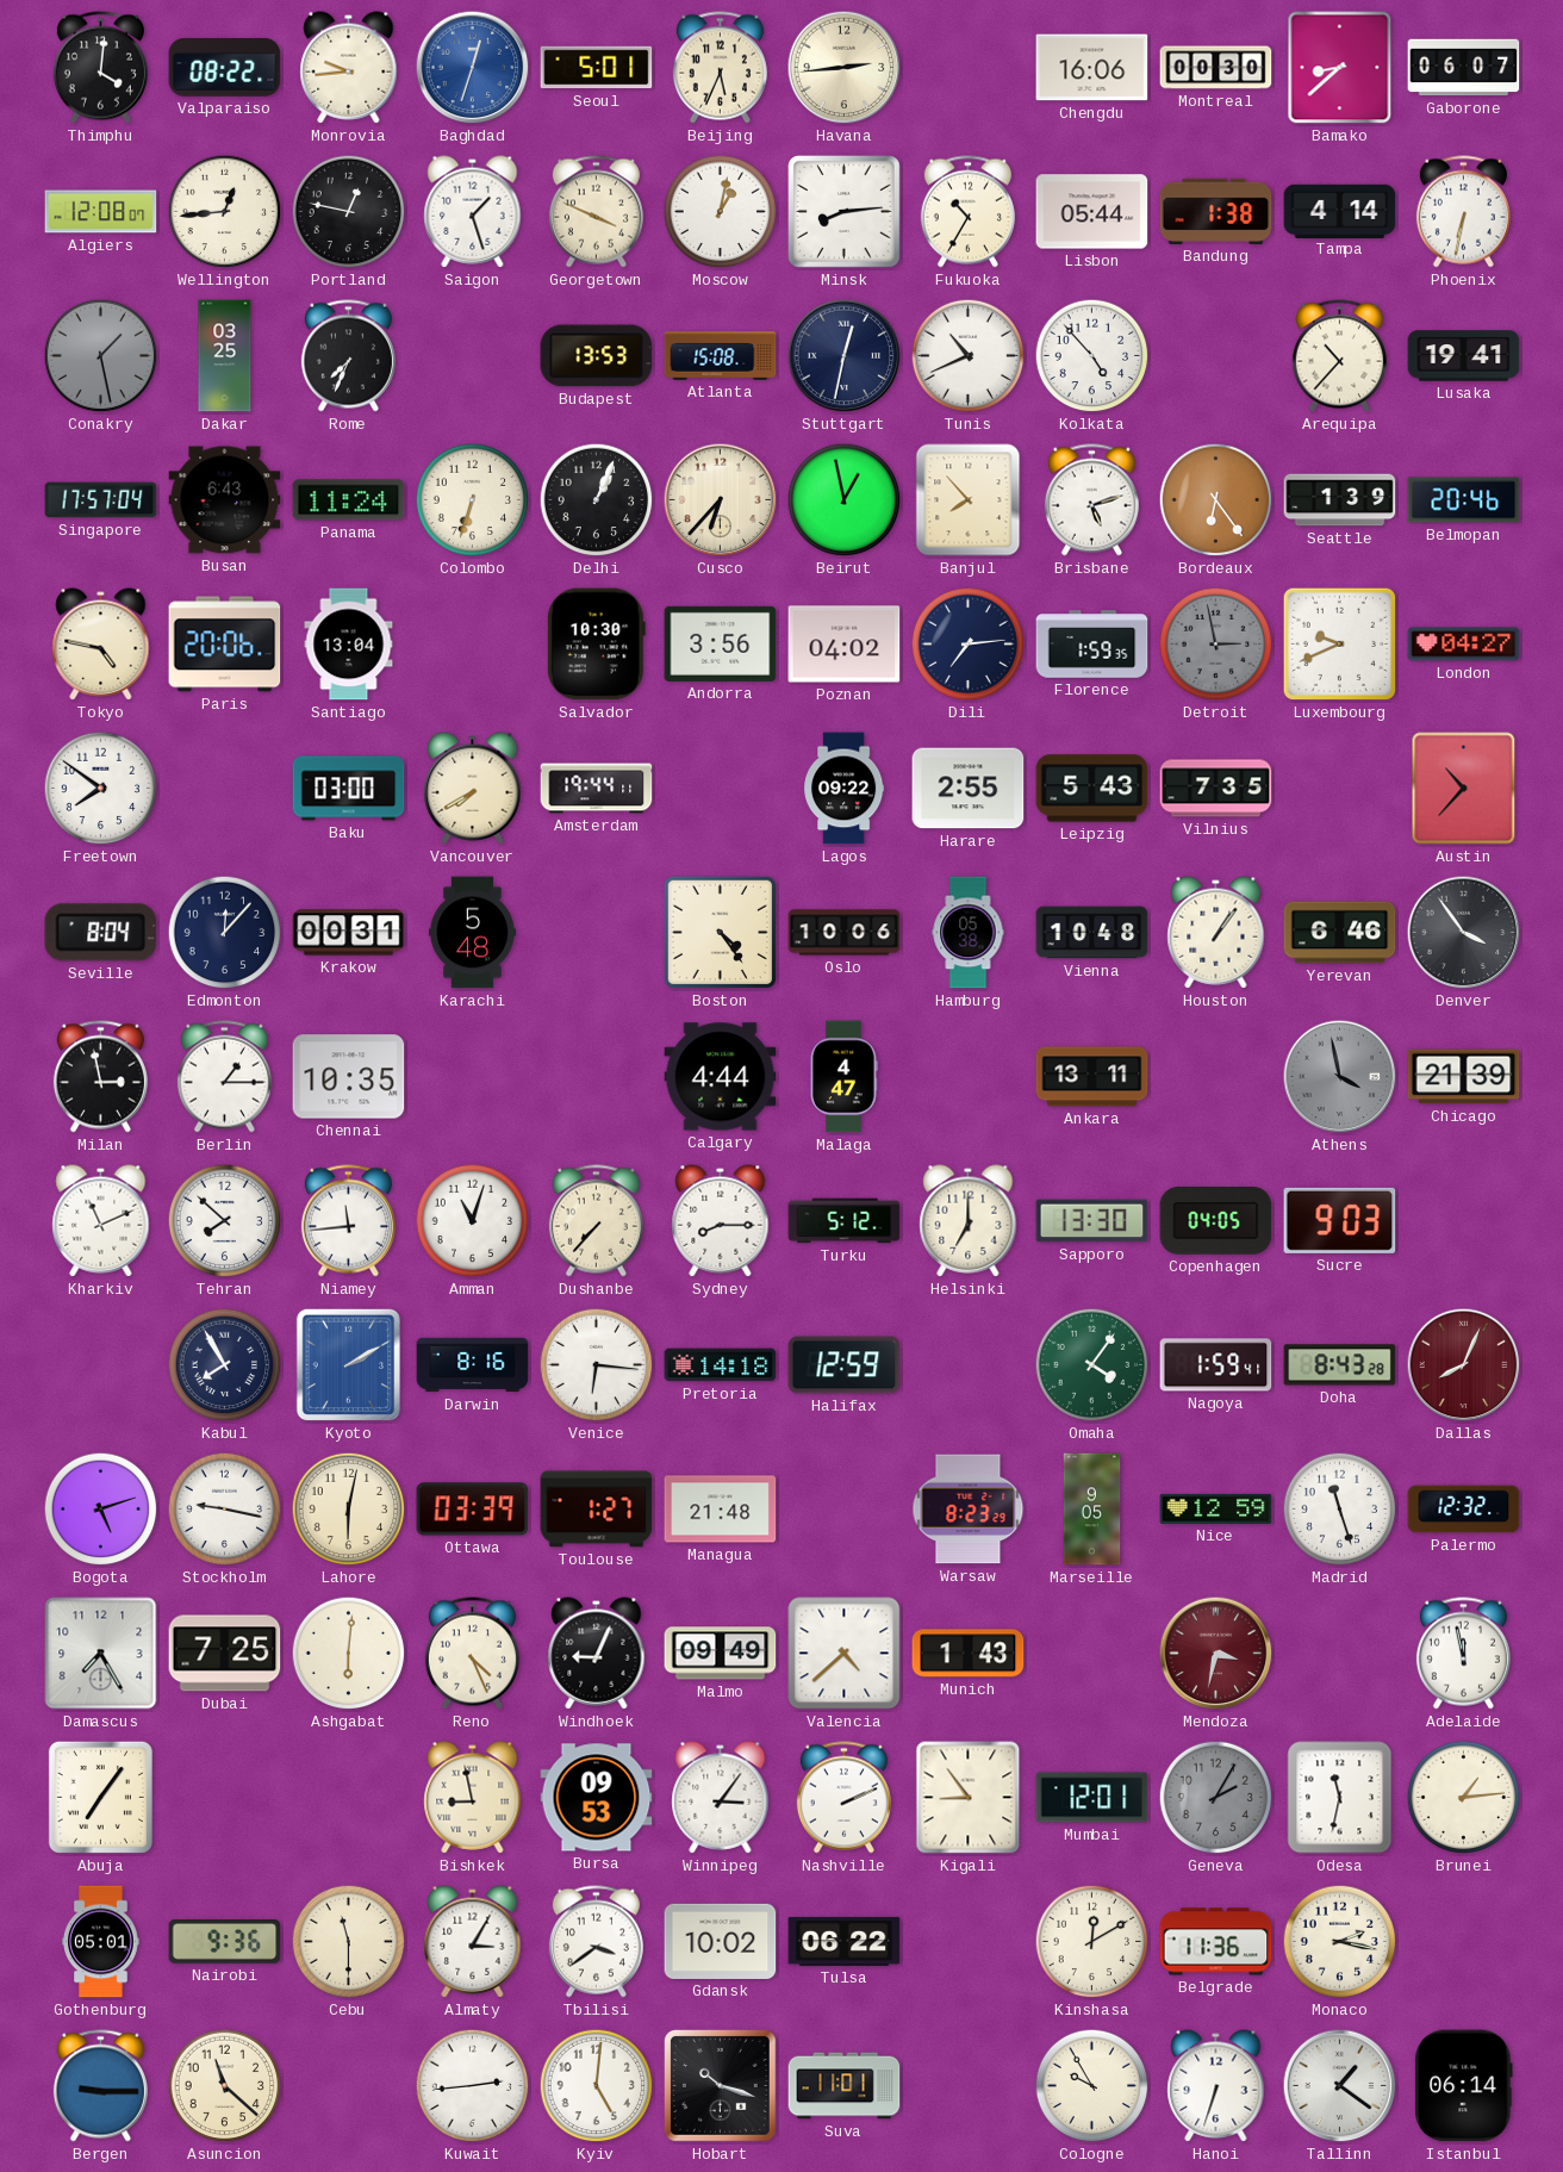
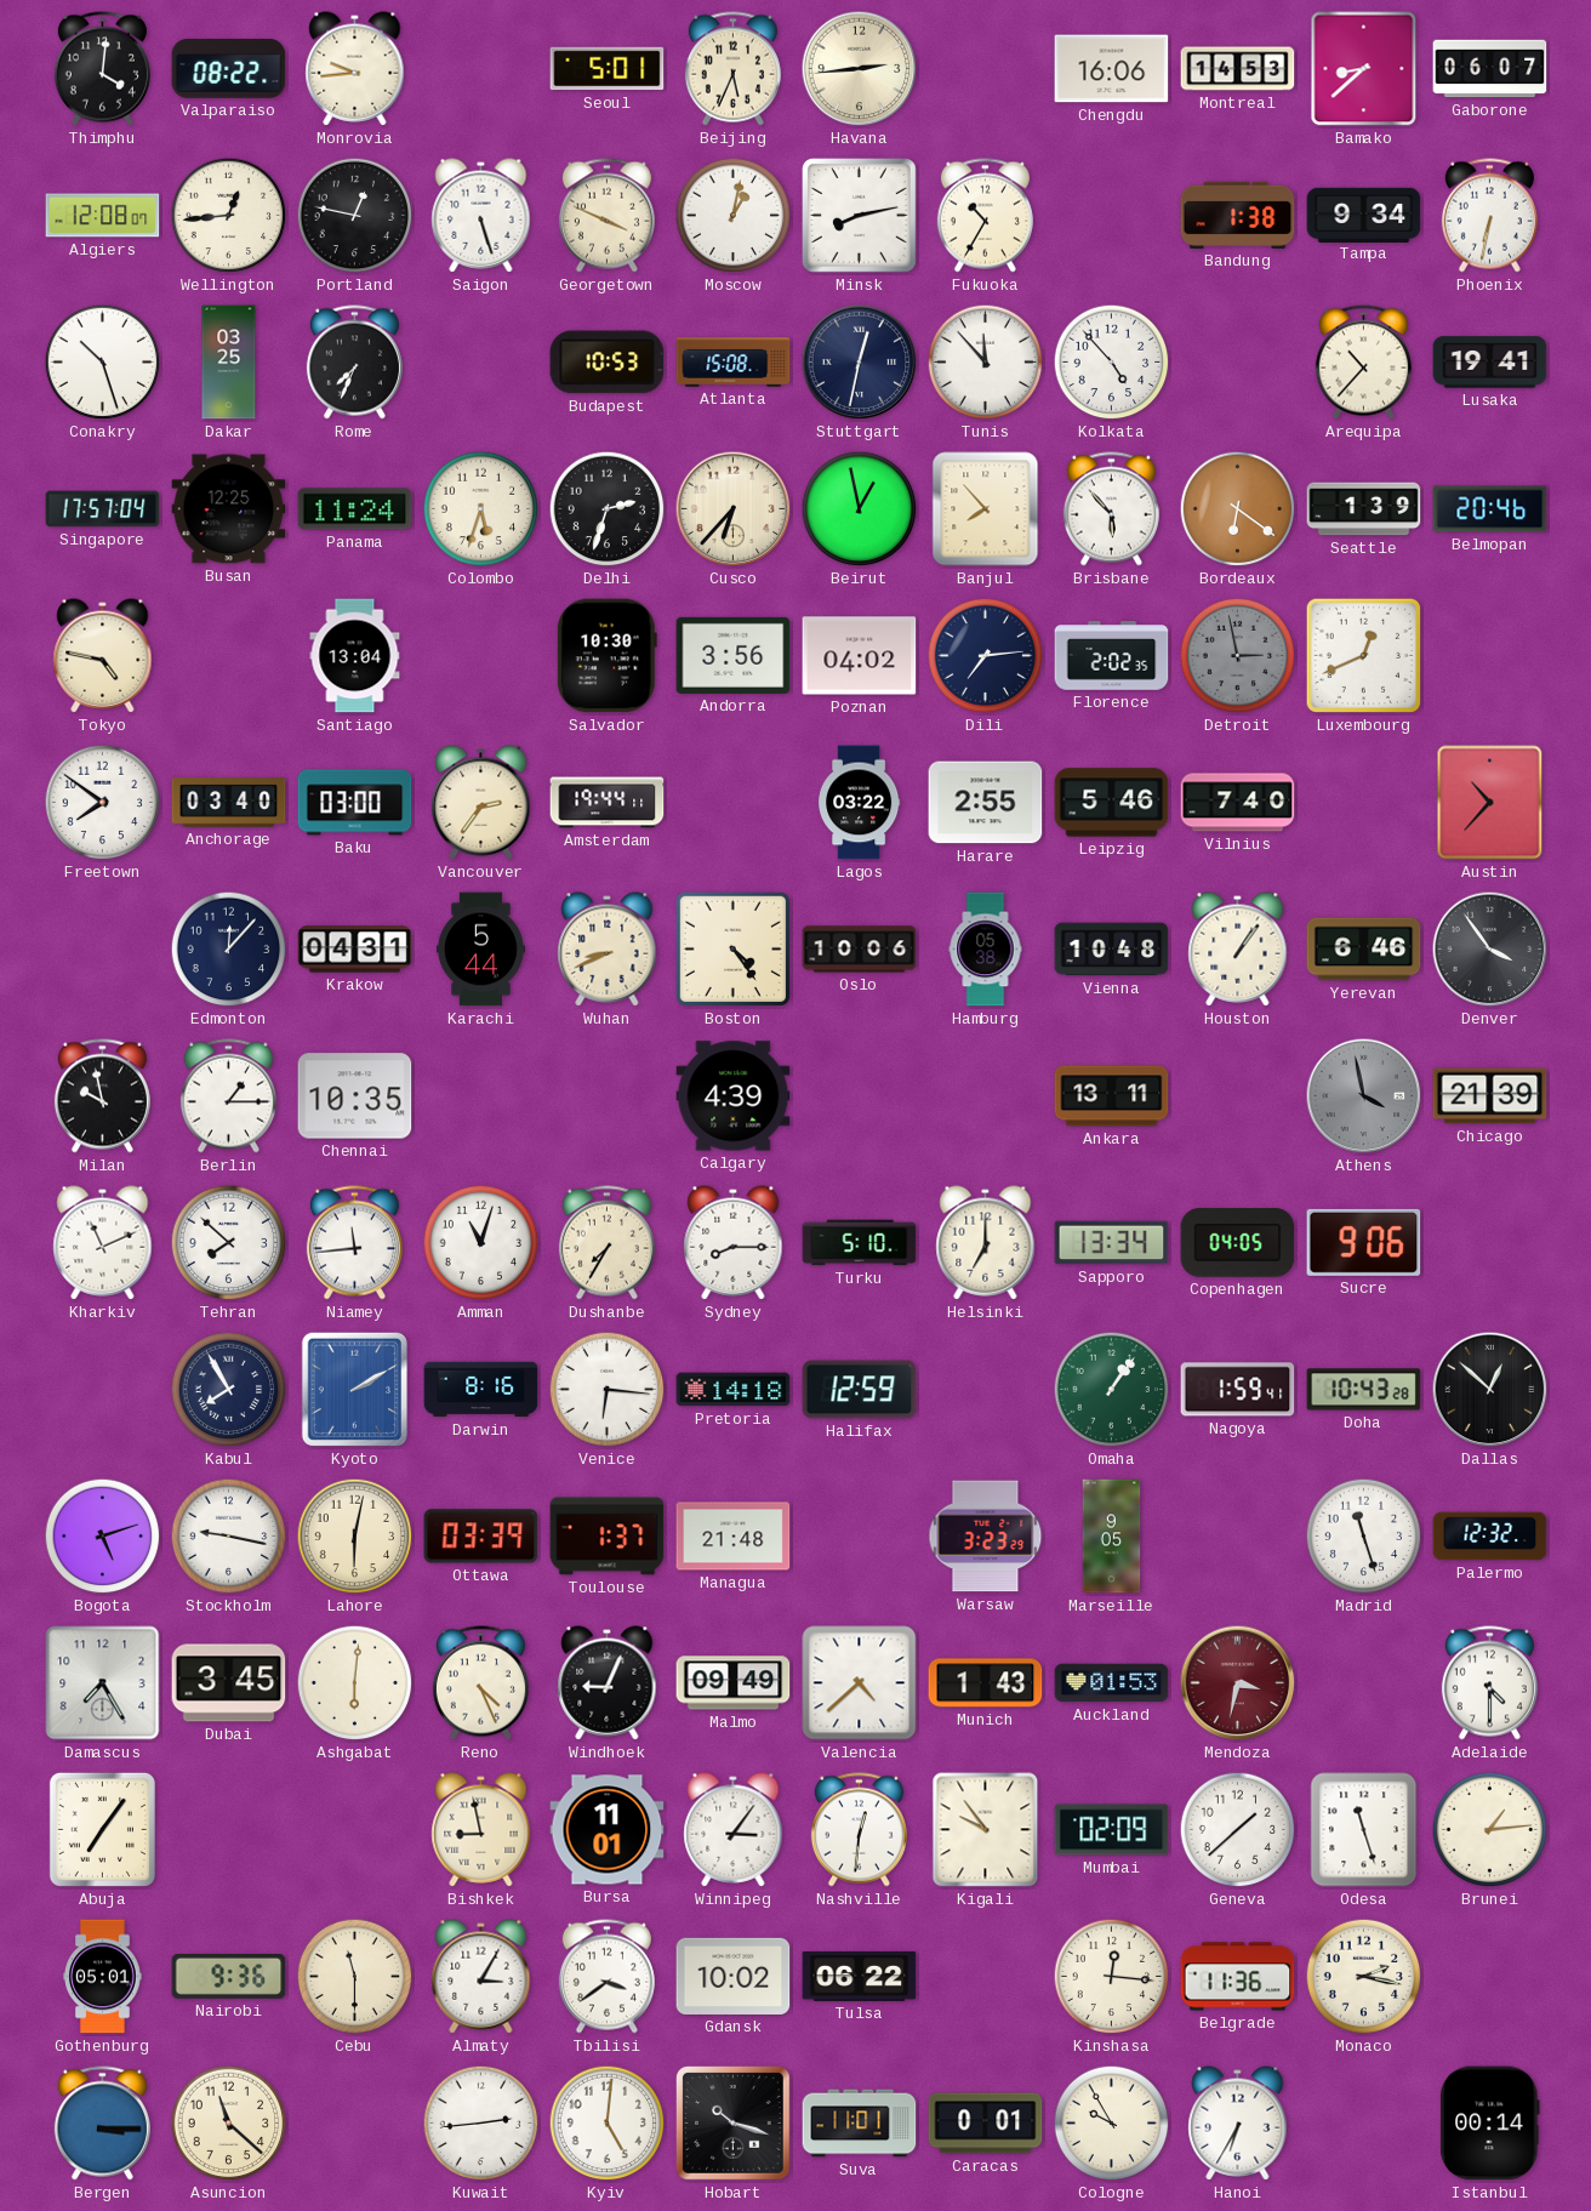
Baghdad: 12:33 -> none
Montreal: 00:30 -> 14:53
Saigon: 1:27 -> 5:27
Minsk: 8:14 -> 8:13
Lisbon: 05:44 -> none
Tampa: 4:14 -> 9:34
Conakry: 1:28 -> 10:27
Conakry dial: grey -> white
Budapest: 13:53 -> 10:53
Tunis: 10:41 -> 11:53
Busan: 6:43 -> 12:25
Colombo: 6:33 -> 5:33
Delhi: 1:04 -> 2:33
Brisbane: 5:12 -> 5:53
Bordeaux: 6:24 -> 6:21
Paris: 20:06 -> none
Florence: 1:59 -> 2:02
Luxembourg: 9:41 -> 12:41
London: 04:27 -> none
Anchorage: none -> 03:40
Vancouver: 7:40 -> 2:36
Lagos: 09:22 -> 03:22
Leipzig: 5:43 -> 5:46
Vilnius: 7:35 -> 7:40
Seville: 8:04 -> none
Krakow: 00:31 -> 04:31
Karachi: 5:48 -> 5:44
Wuhan: none -> 8:41
Milan: 2:58 -> 9:58
Calgary: 4:44 -> 4:39
Malaga: 4:47 -> none
Dushanbe: 7:37 -> 7:35
Turku: 5:12 -> 5:10
Sapporo: 13:30 -> 13:34
Sucre: 9:03 -> 9:06
Omaha: 4:06 -> 1:06
Doha: 8:43 -> 10:43
Dallas: 8:04 -> 12:52
Dallas dial: burgundy -> black
Toulouse: 1:27 -> 1:37
Warsaw: 8:23 -> 3:23
Nice: 12:59 -> none
Dubai: 7:25 -> 3:45
Auckland: none -> 01:53
Adelaide: 11:58 -> 4:30
Bursa: 09:53 -> 11:01
Nashville: 2:11 -> 12:31
Kigali: 8:54 -> 9:54
Mumbai: 12:01 -> 02:09
Geneva: 2:05 -> 1:38
Geneva dial: grey -> white
Odesa: 11:32 -> 11:27
Kinshasa: 12:10 -> 12:16
Bergen: 9:15 -> 3:15
Caracas: none -> 0:01
Hanoi: 6:33 -> 6:35
Tallinn: 1:21 -> none
Istanbul: 06:14 -> 00:14
